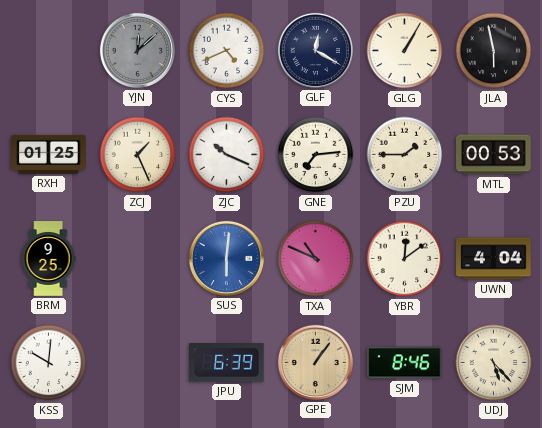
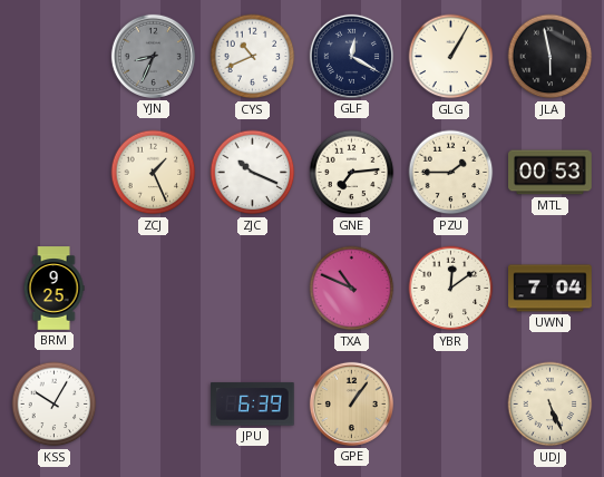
YJN: 12:08 -> 8:34
CYS: 4:41 -> 10:41
RXH: 01:25 -> none
SUS: 6:01 -> none
UWN: 4:04 -> 7:04
KSS: 10:01 -> 10:05
SJM: 8:46 -> none
UDJ: 5:23 -> 5:26
